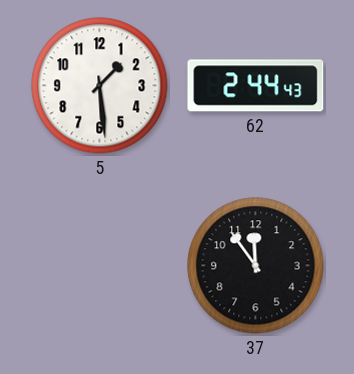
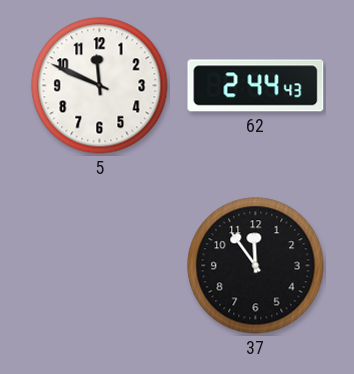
5: 1:29 -> 11:49
